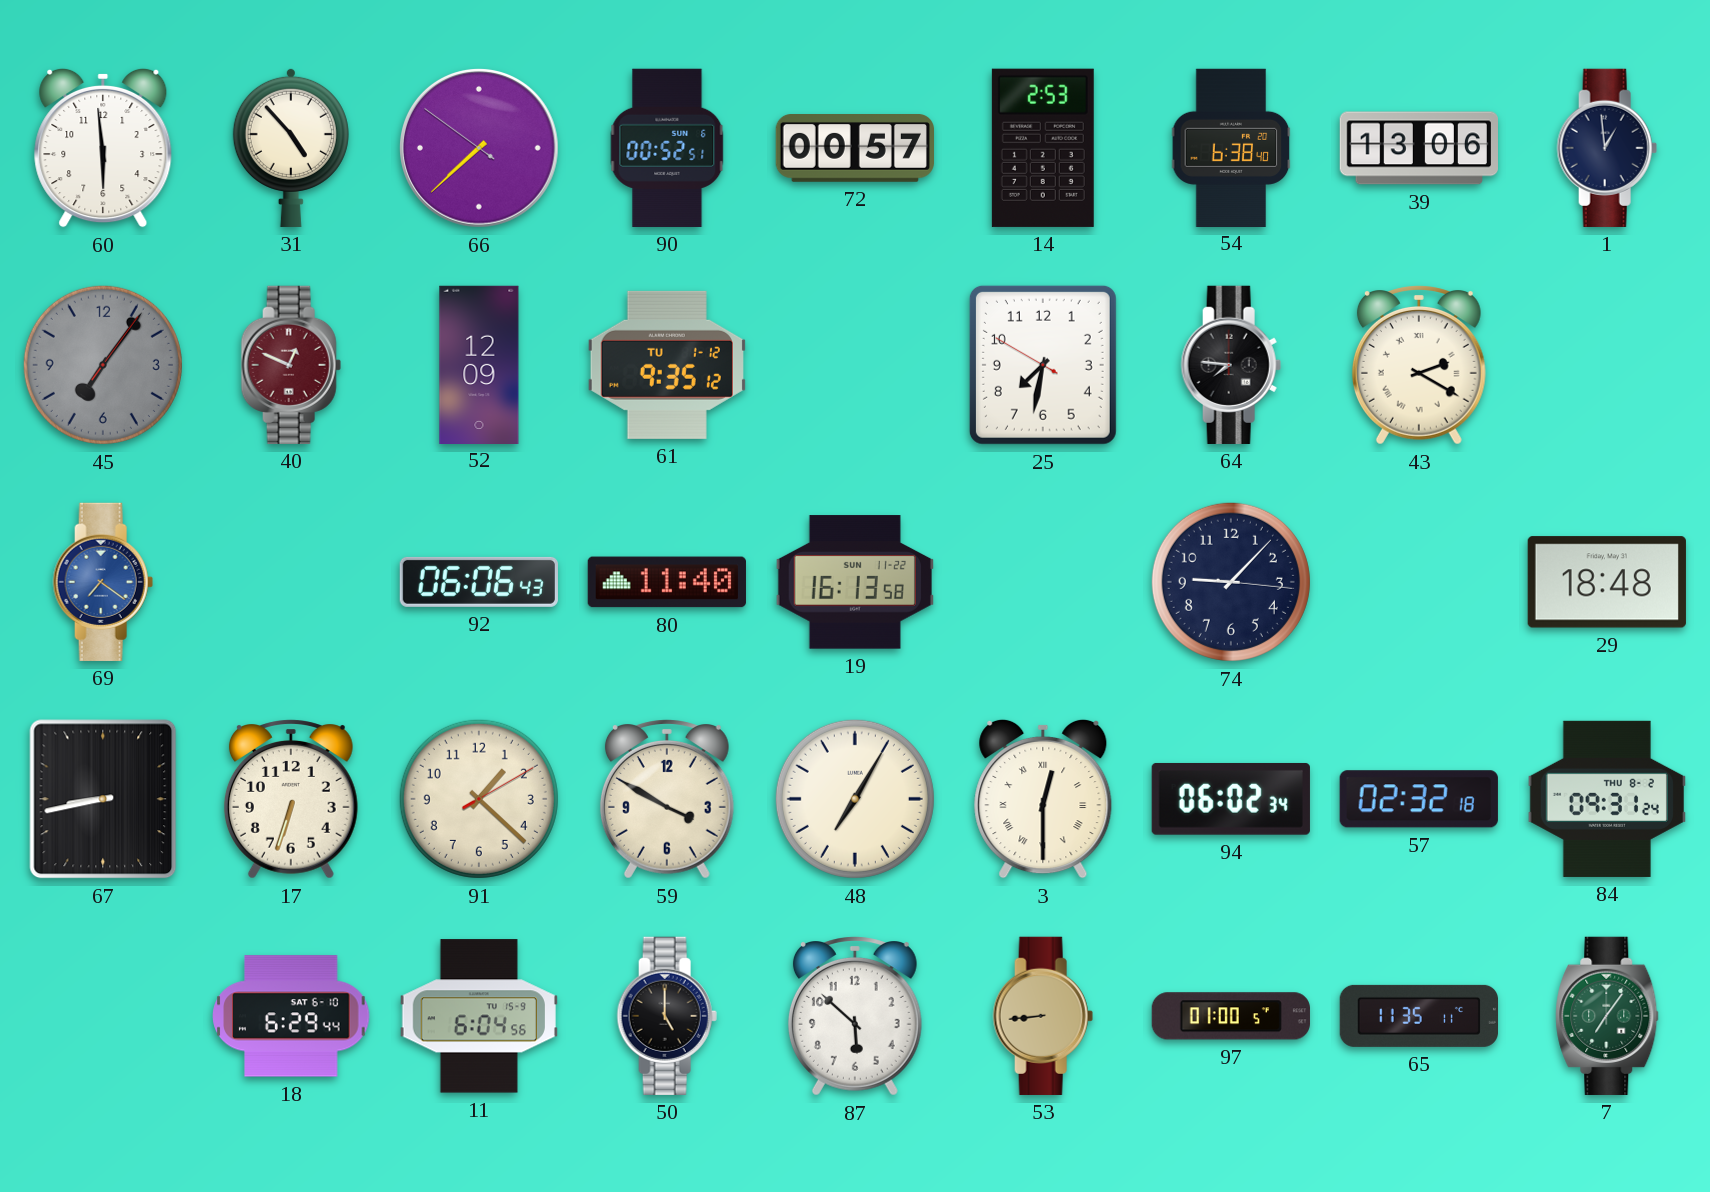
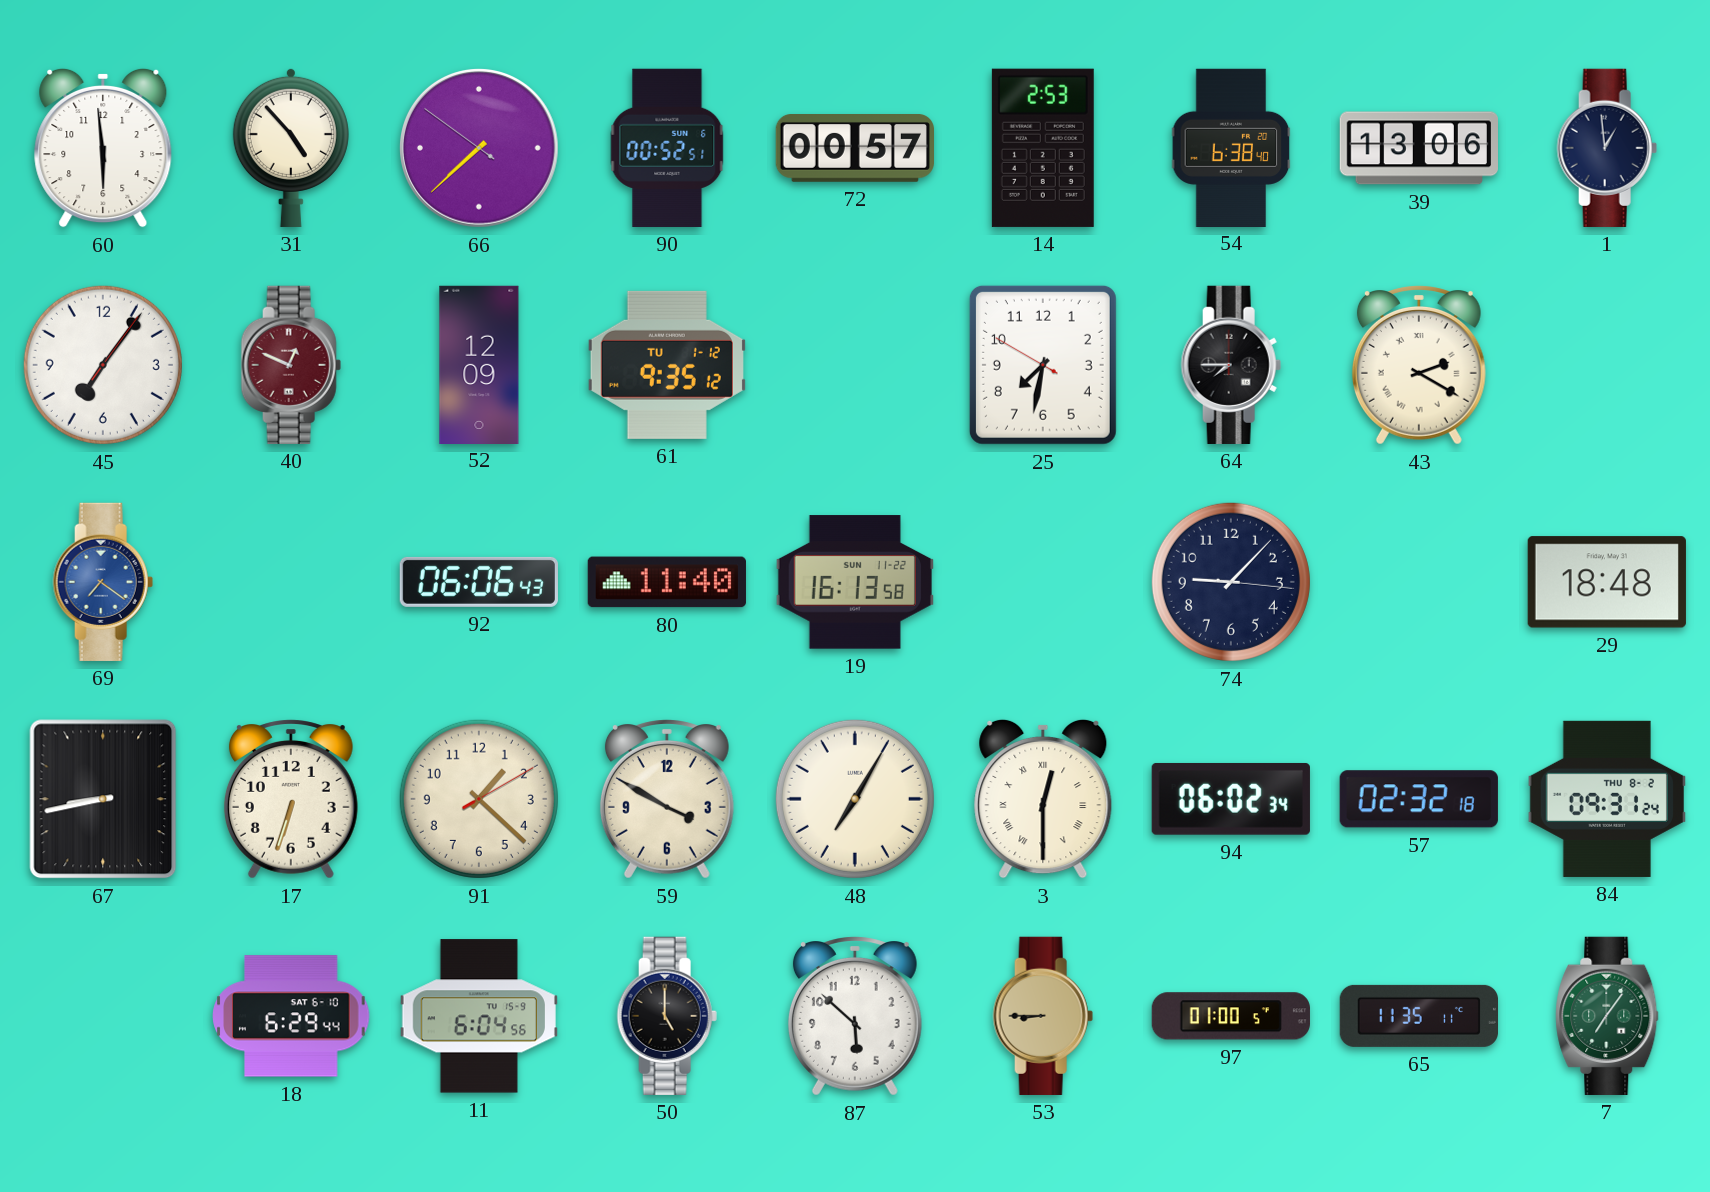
45 dial: grey -> white
64: 7:46 -> 7:45
53: 8:44 -> 8:45
